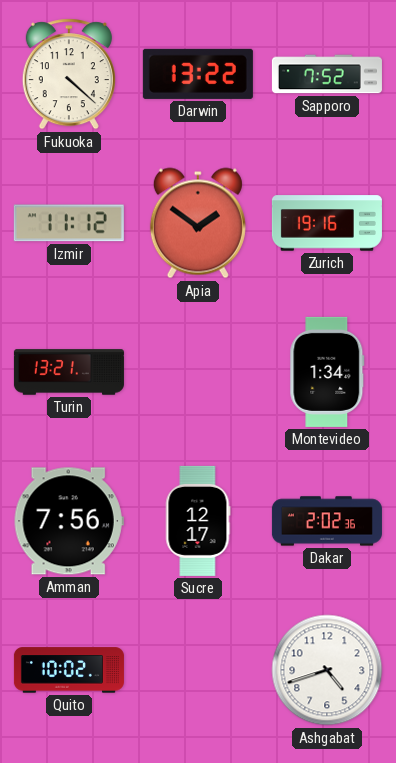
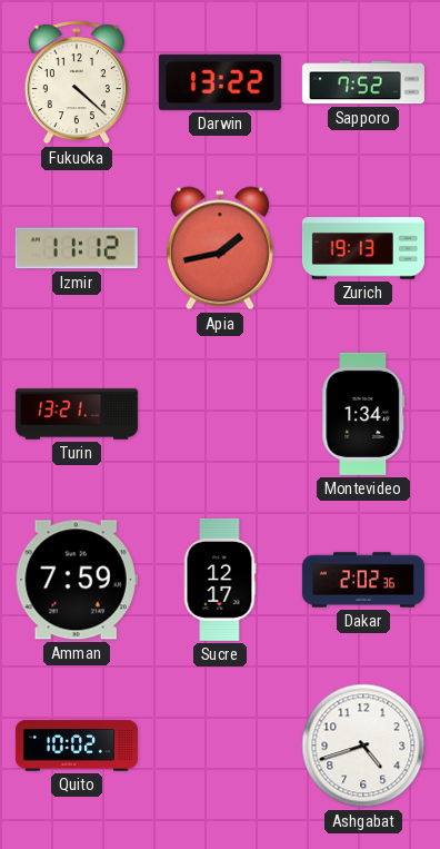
Apia: 1:51 -> 1:43
Zurich: 19:16 -> 19:13
Amman: 7:56 -> 7:59
